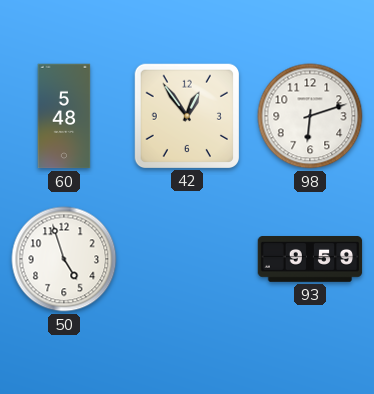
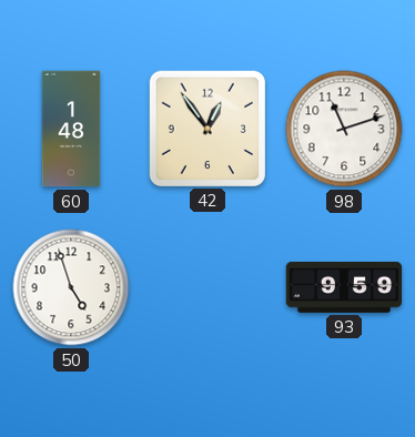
60: 5:48 -> 1:48
98: 6:12 -> 11:12
